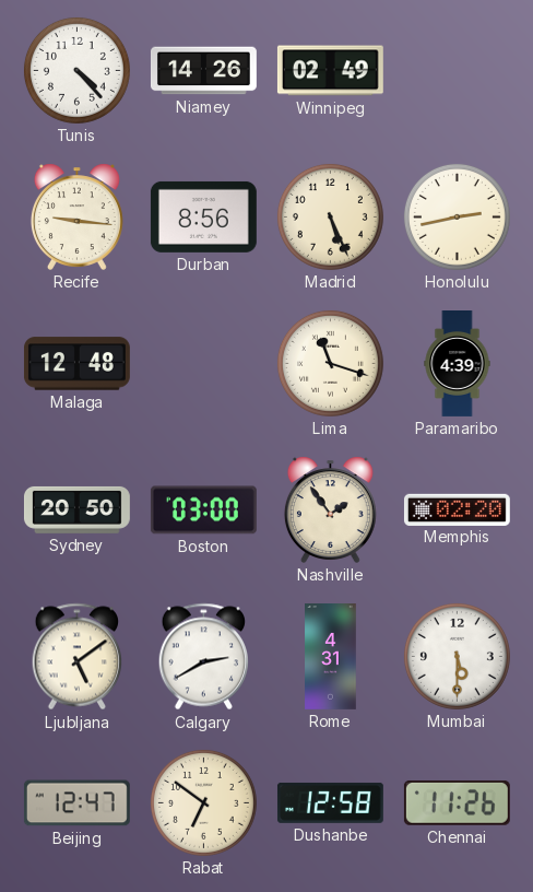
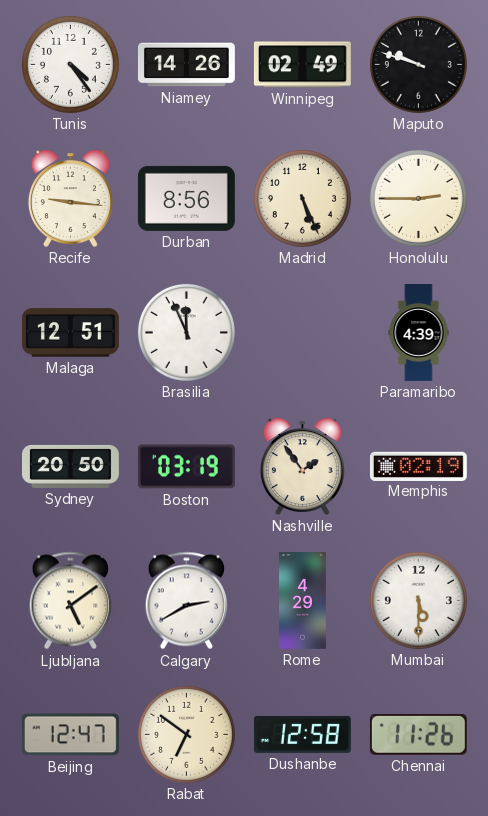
Tunis: 4:23 -> 4:24
Maputo: none -> 9:48
Honolulu: 2:43 -> 2:45
Malaga: 12:48 -> 12:51
Brasilia: none -> 11:56
Lima: 11:18 -> none
Boston: 03:00 -> 03:19
Memphis: 02:20 -> 02:19
Rome: 4:31 -> 4:29
